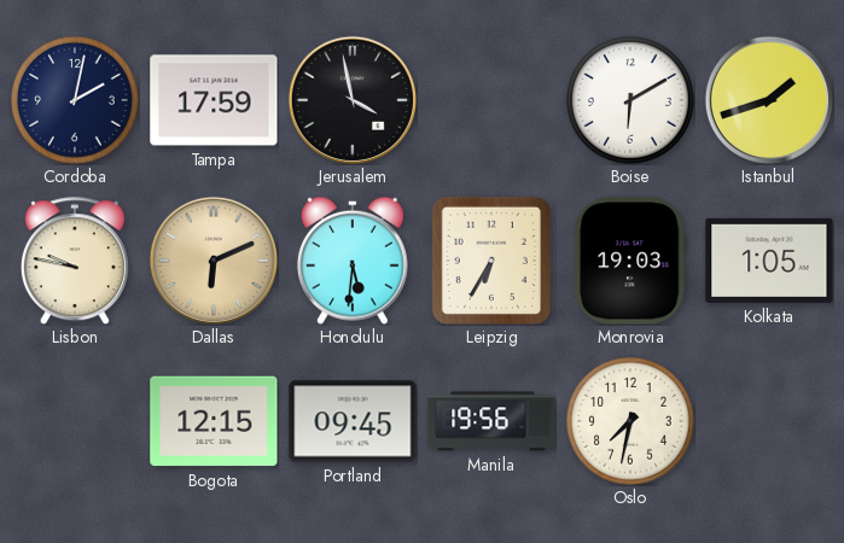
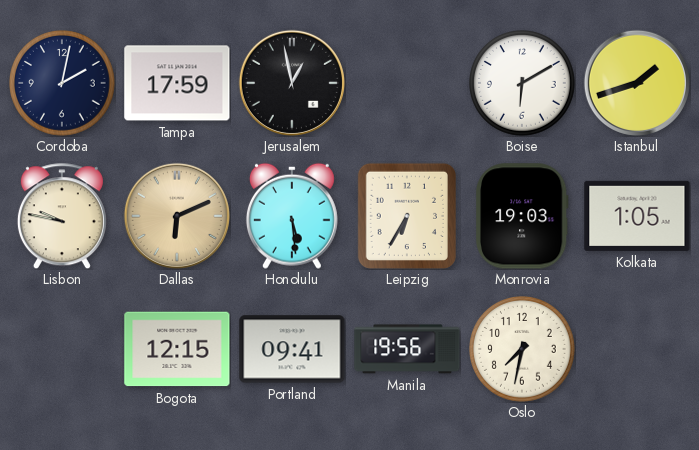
Jerusalem: 3:58 -> 12:58
Honolulu: 5:31 -> 5:29
Portland: 09:45 -> 09:41
